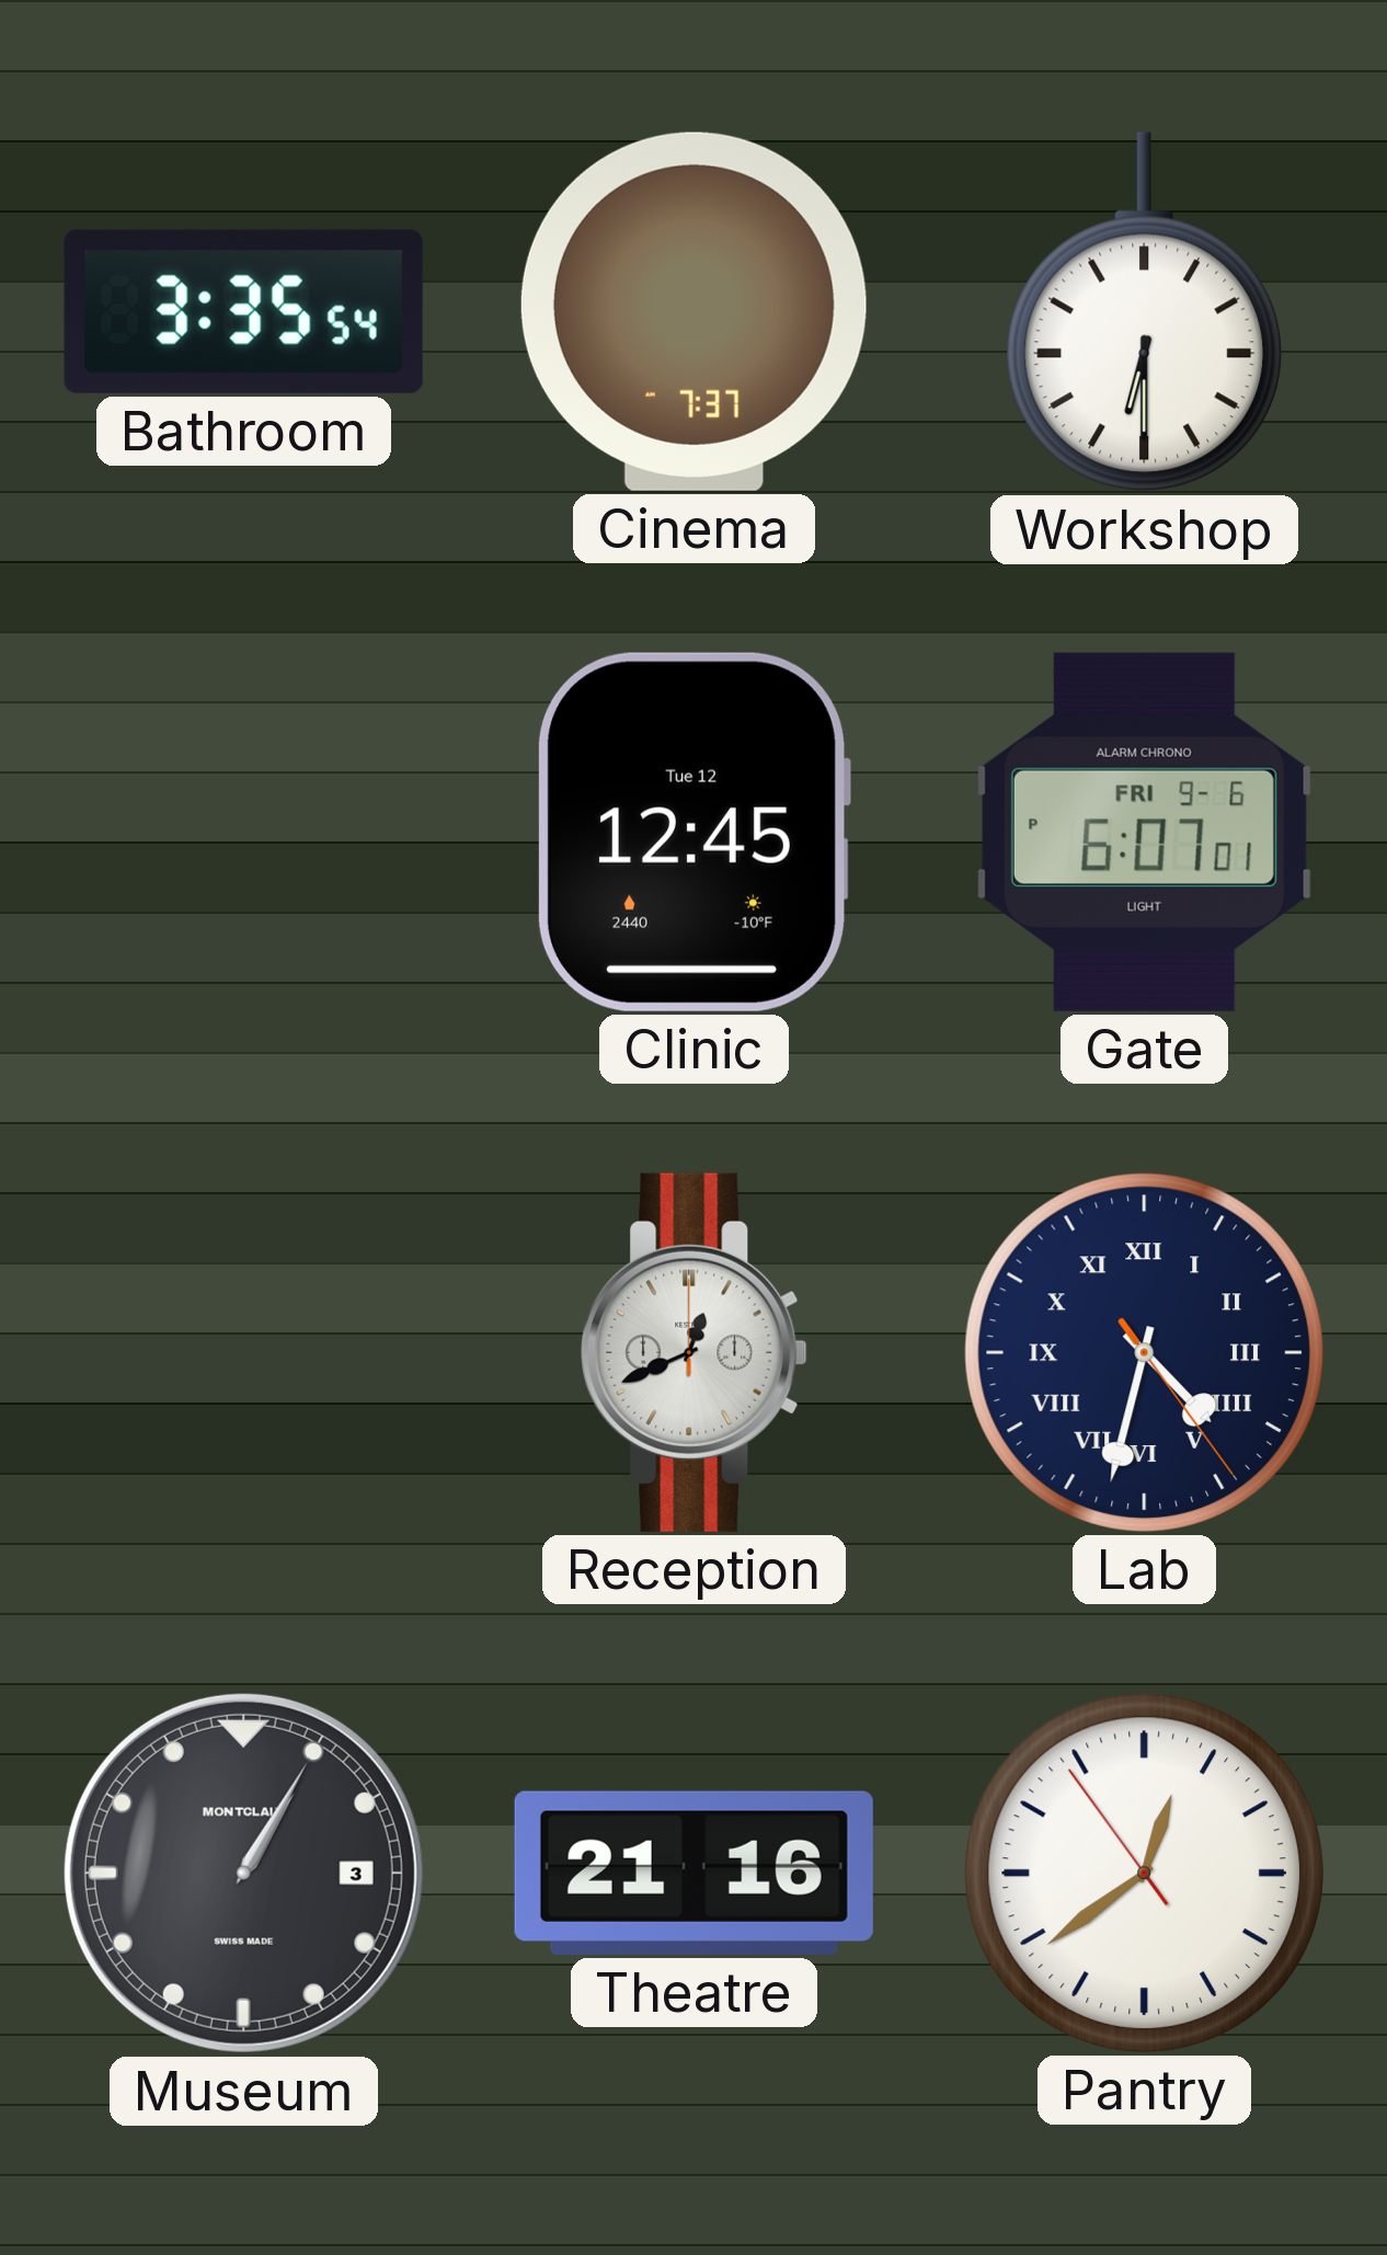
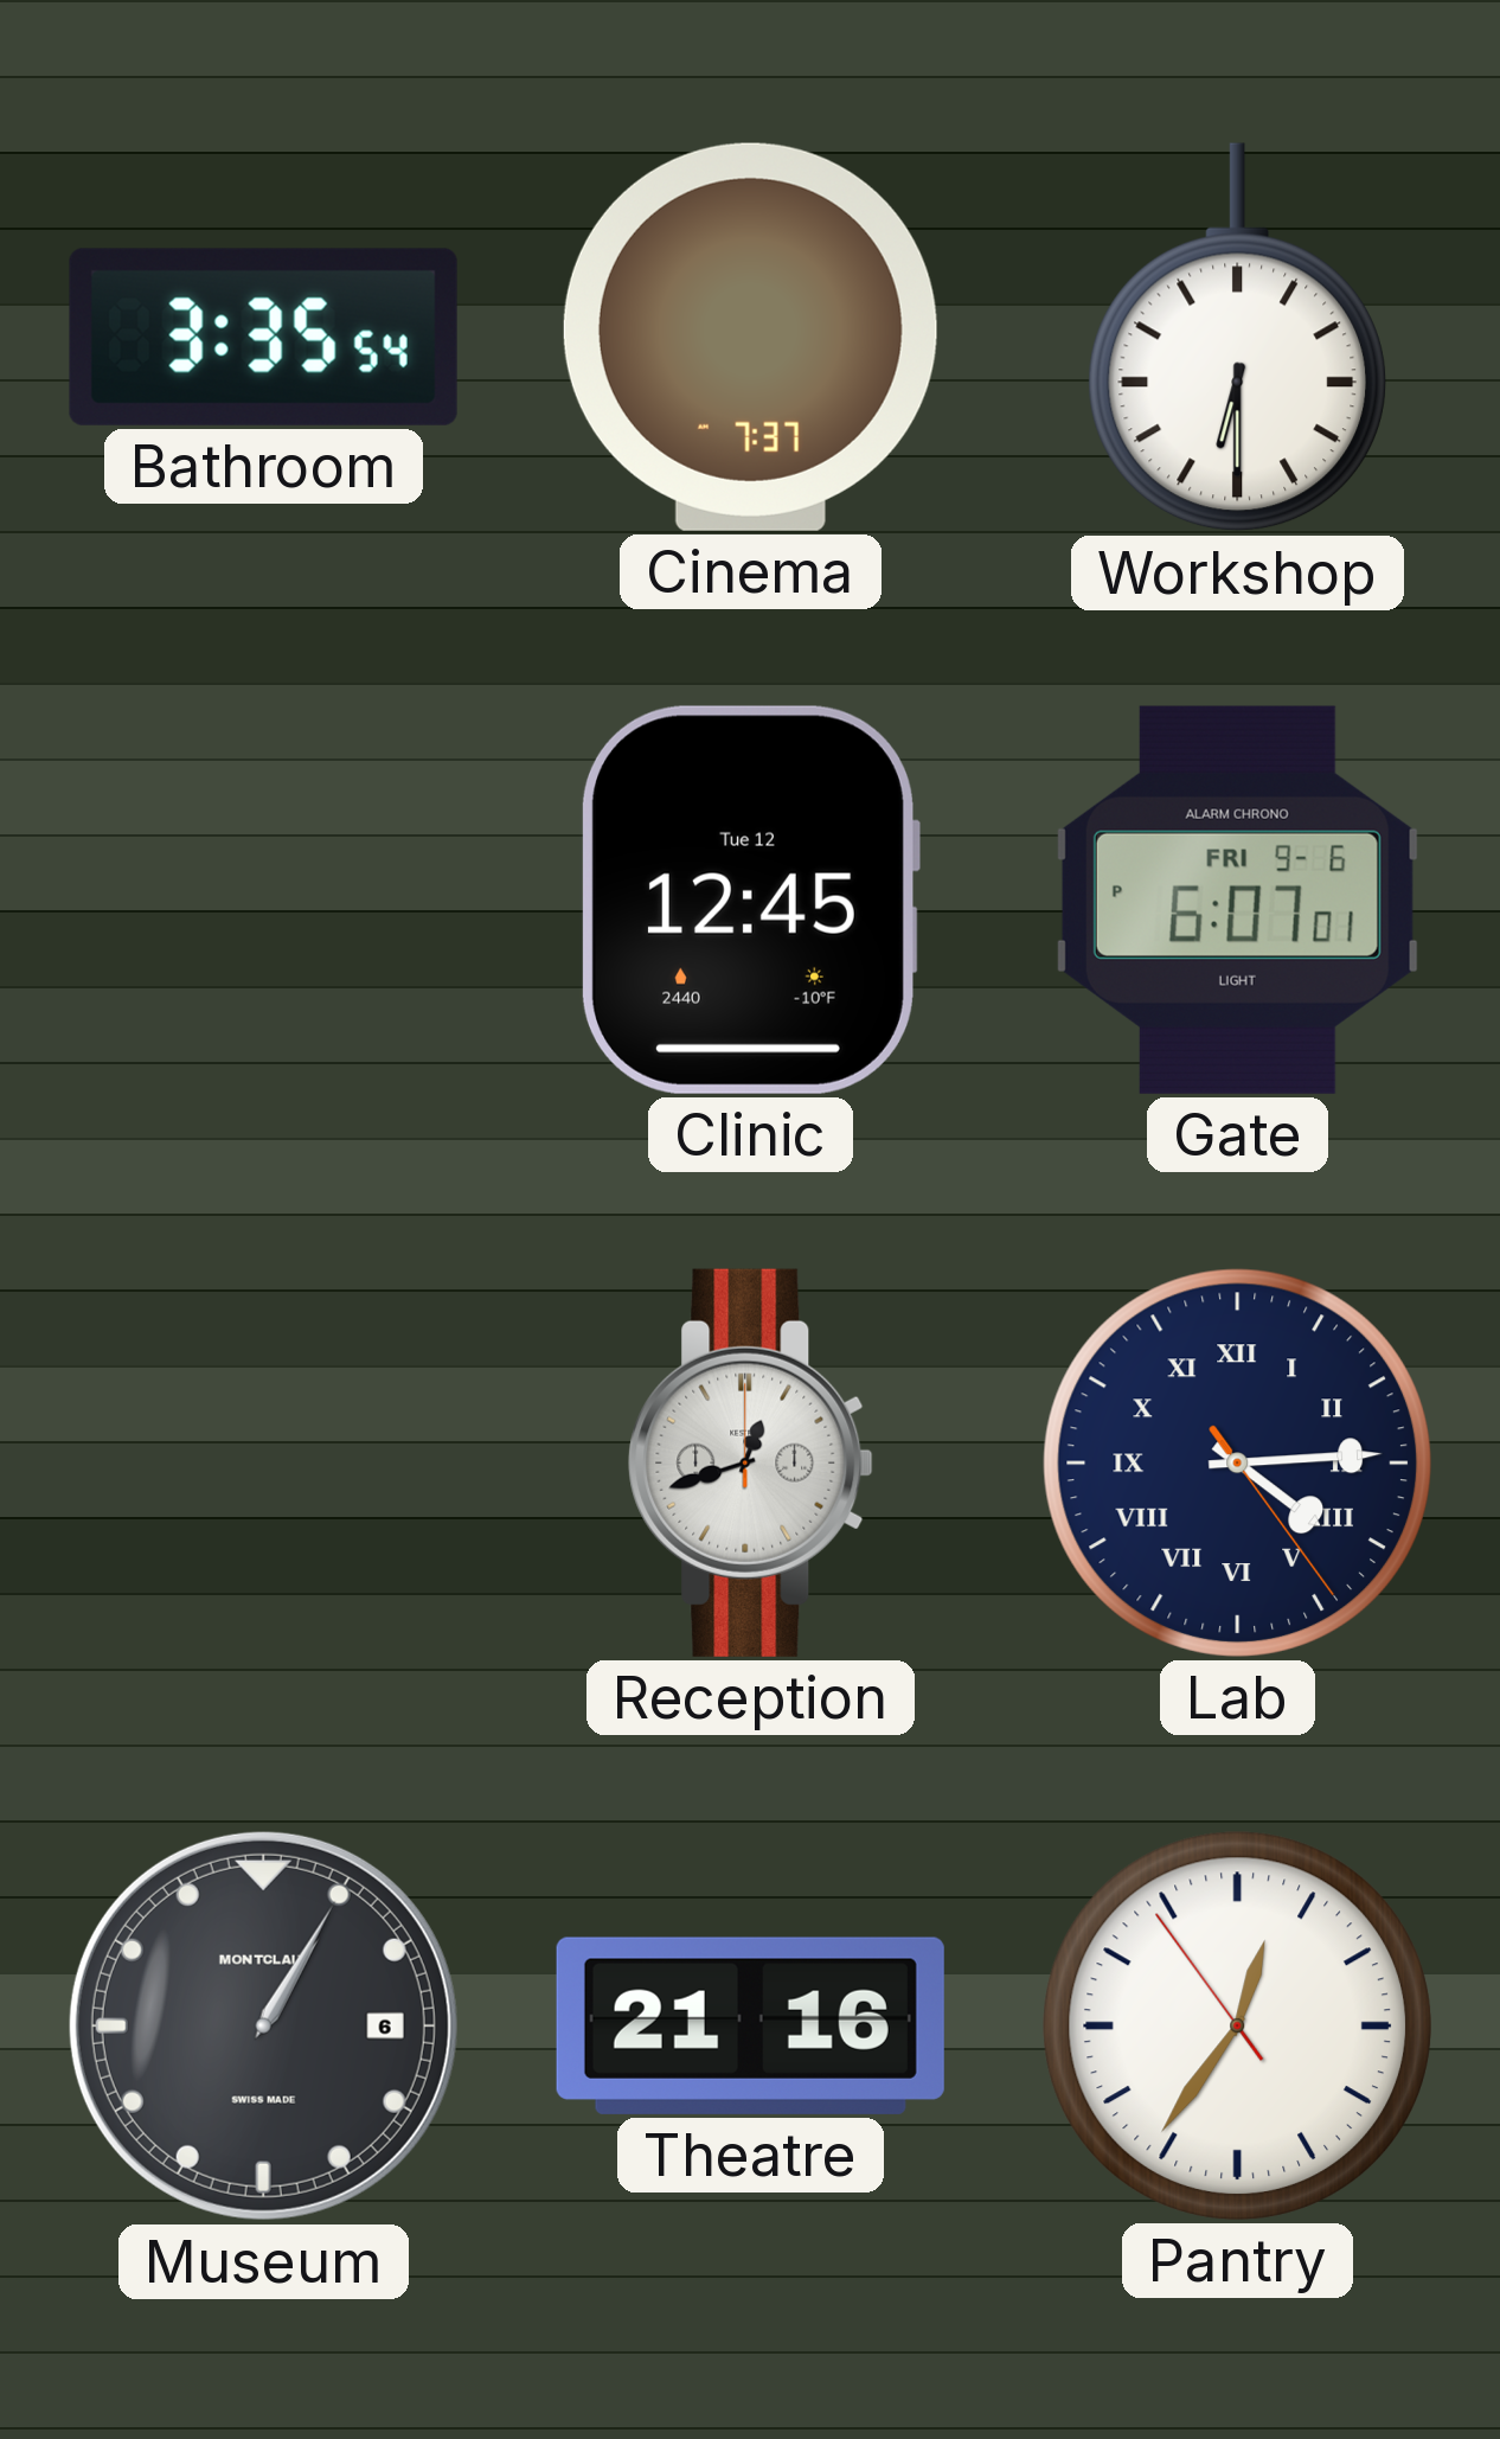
Reception: 12:41 -> 12:42
Lab: 4:32 -> 4:14
Museum date: 3 -> 6
Pantry: 12:38 -> 12:35
